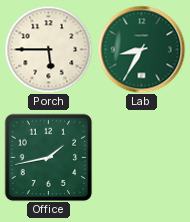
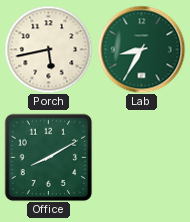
Porch: 5:45 -> 5:43
Office: 1:43 -> 8:10
